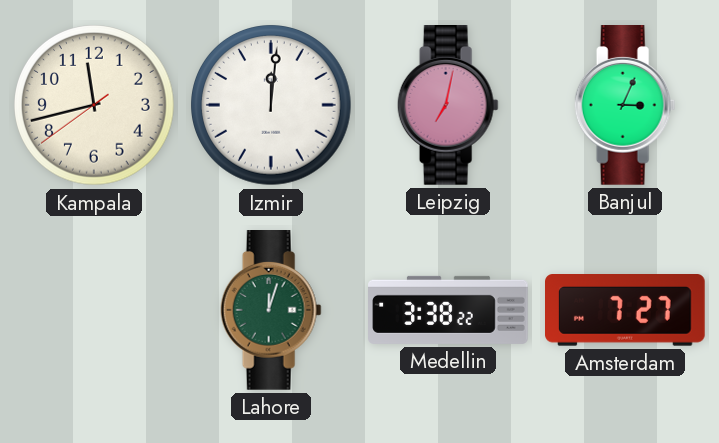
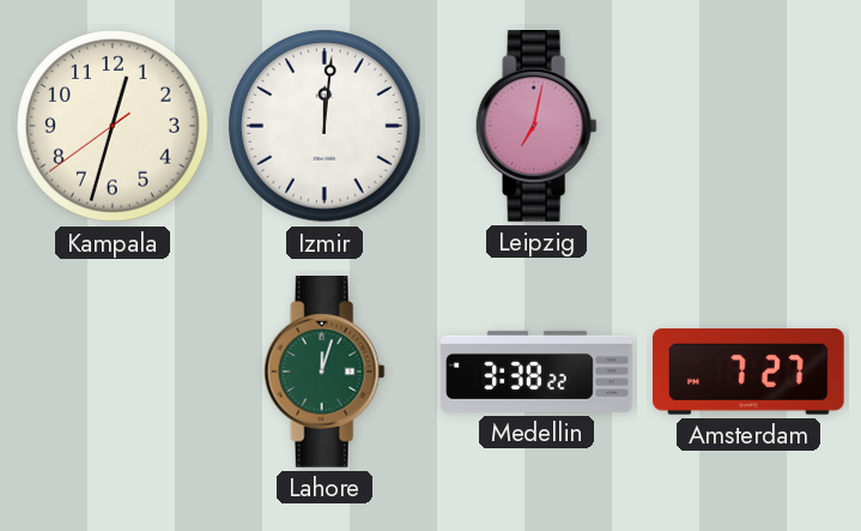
Kampala: 11:42 -> 12:32
Banjul: 3:04 -> none
